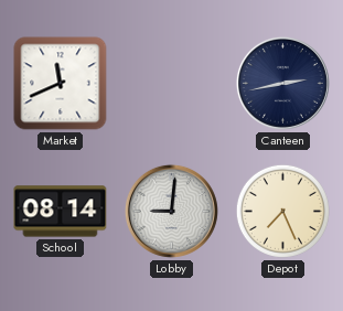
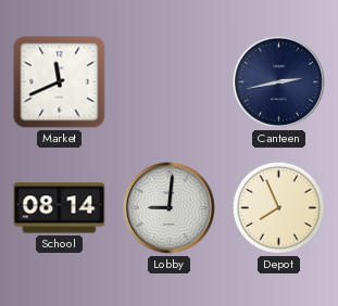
Depot: 7:26 -> 7:56
